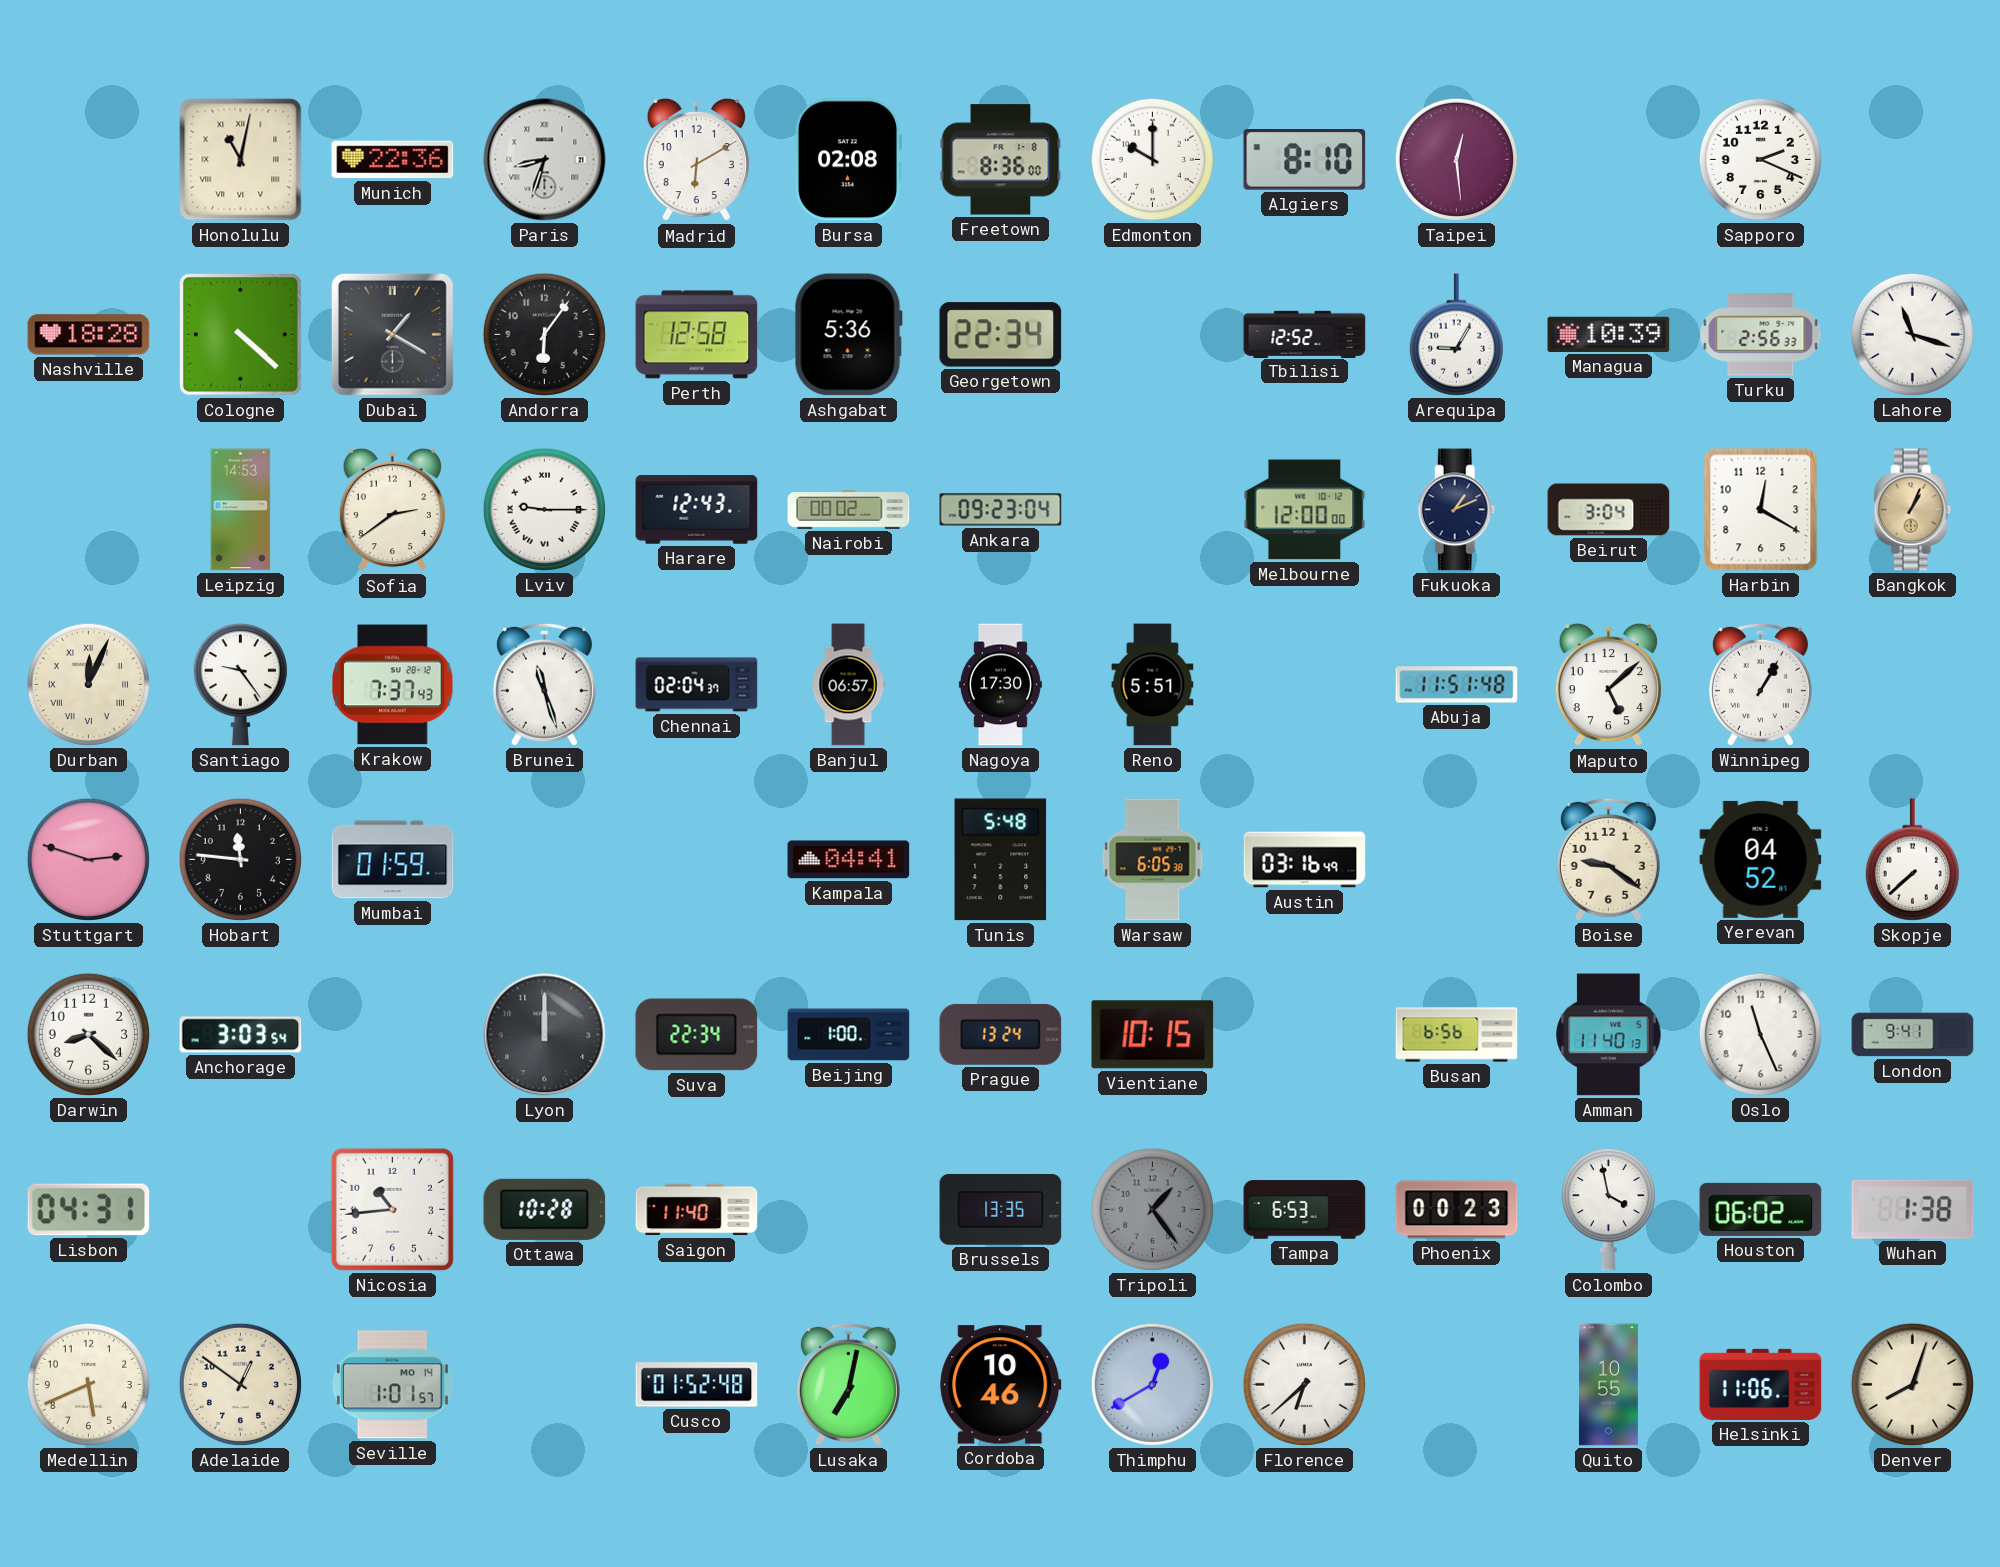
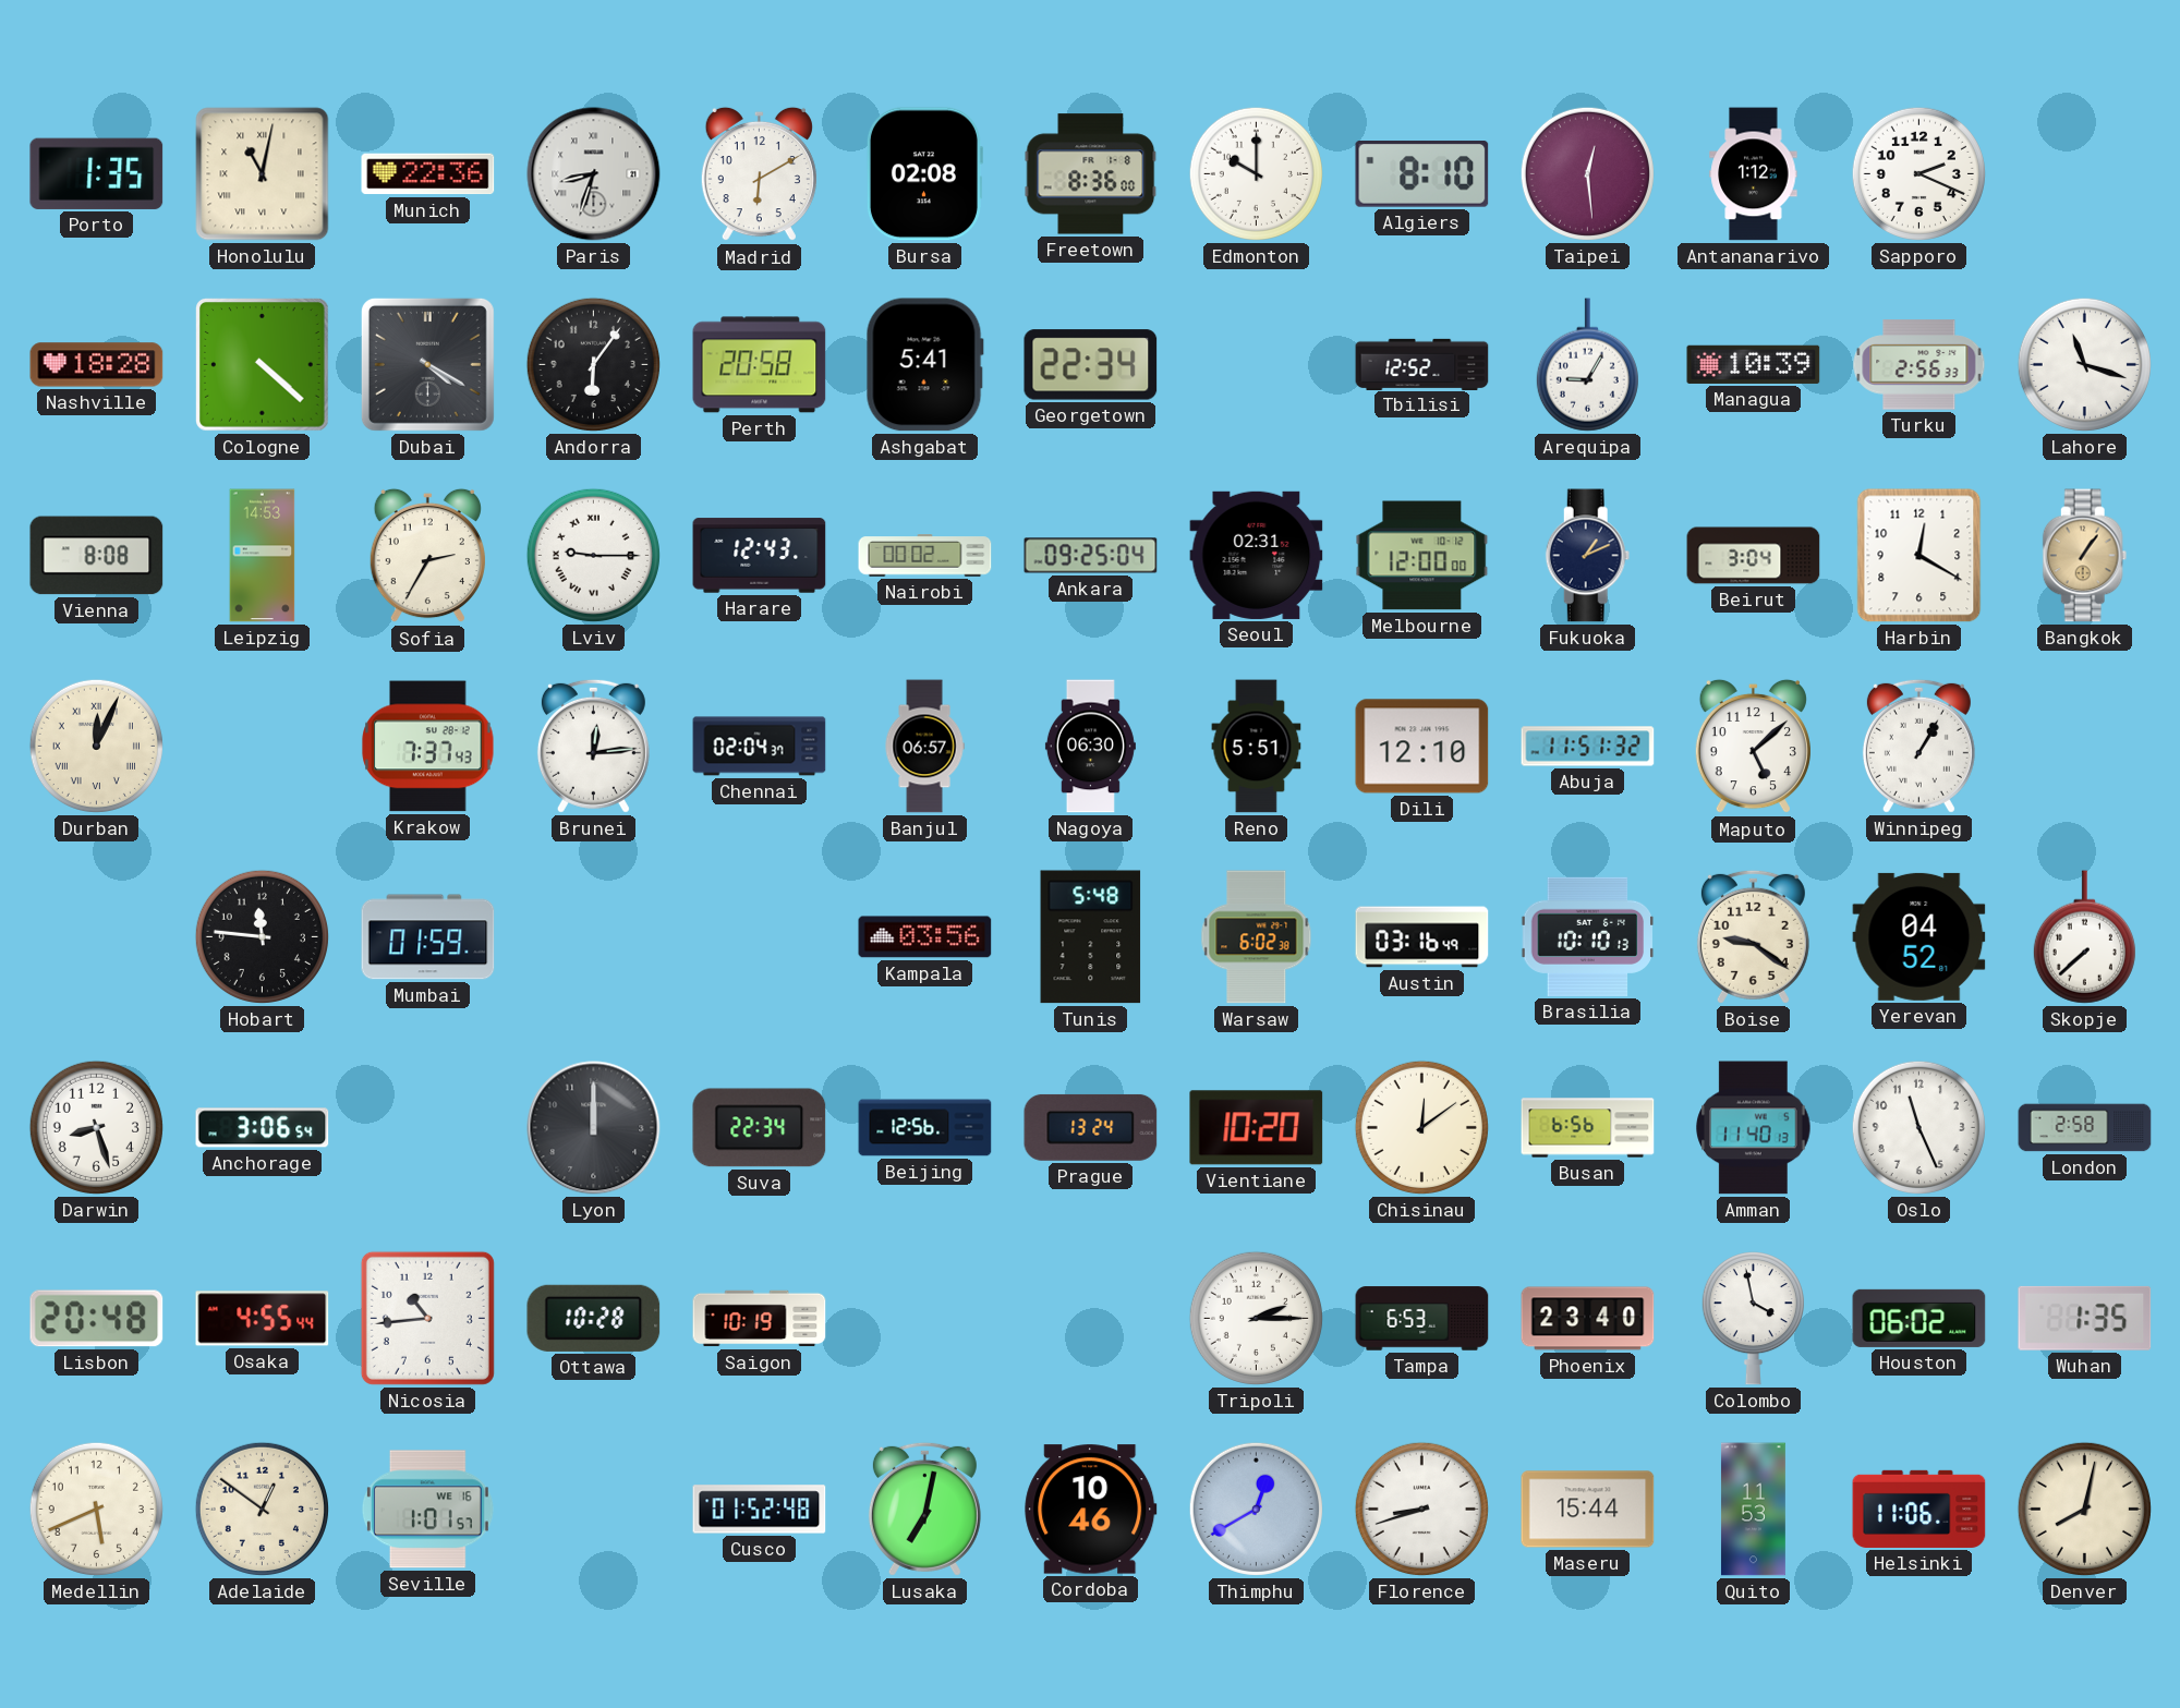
Porto: none -> 1:35
Antananarivo: none -> 1:12
Dubai: 1:20 -> 4:20
Perth: 12:58 -> 20:58
Ashgabat: 5:36 -> 5:41
Vienna: none -> 8:08
Sofia: 2:39 -> 2:35
Ankara: 09:23 -> 09:25
Seoul: none -> 02:31
Bangkok: 1:04 -> 1:06
Santiago: 9:24 -> none
Brunei: 11:27 -> 12:14
Nagoya: 17:30 -> 06:30
Dili: none -> 12:10
Abuja: 11:51:48 -> 11:51:32
Stuttgart: 2:48 -> none
Kampala: 04:41 -> 03:56
Warsaw: 6:05 -> 6:02
Brasilia: none -> 10:10
Darwin: 8:22 -> 8:27
Anchorage: 3:03 -> 3:06
Beijing: 1:00 -> 12:56
Vientiane: 10:15 -> 10:20
Chisinau: none -> 12:09
London: 9:41 -> 2:58
Lisbon: 04:31 -> 20:48
Osaka: none -> 4:55
Saigon: 11:40 -> 10:19
Brussels: 13:35 -> none
Tripoli: 1:24 -> 2:15
Tripoli dial: grey -> white
Phoenix: 00:23 -> 23:40
Wuhan: 1:38 -> 1:35
Seville date: MO 14 -> WE 16
Florence: 6:38 -> 8:42
Maseru: none -> 15:44
Quito: 10:55 -> 11:53
Denver: 8:03 -> 8:02
